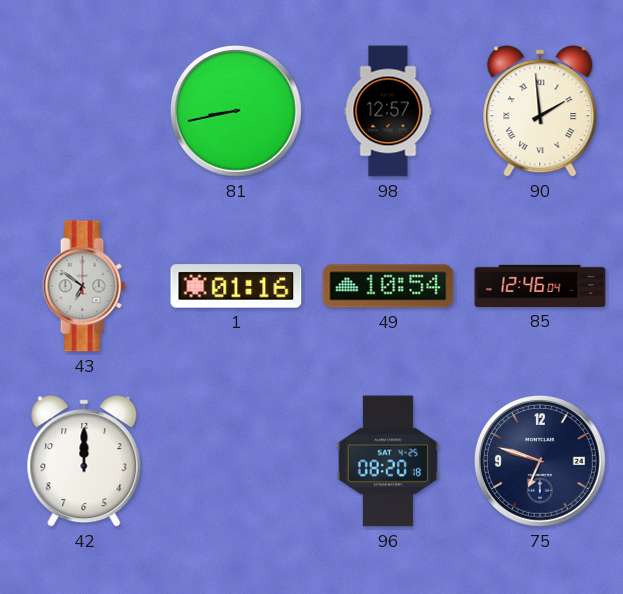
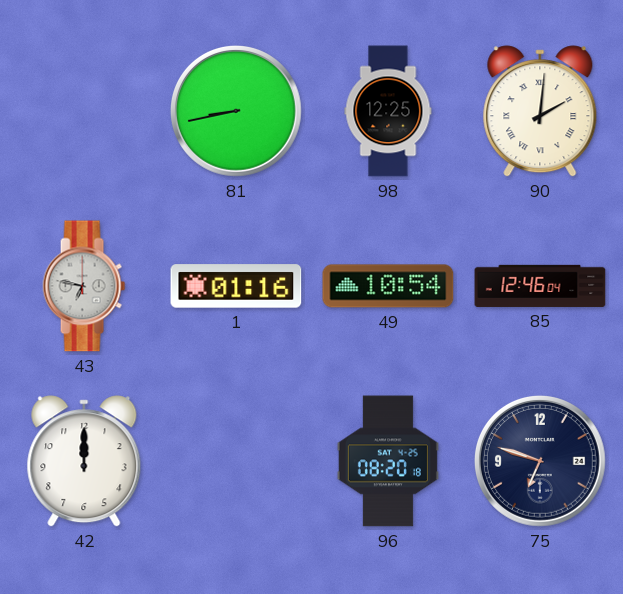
98: 12:57 -> 12:25
90: 1:59 -> 2:01
43: 6:51 -> 6:47
